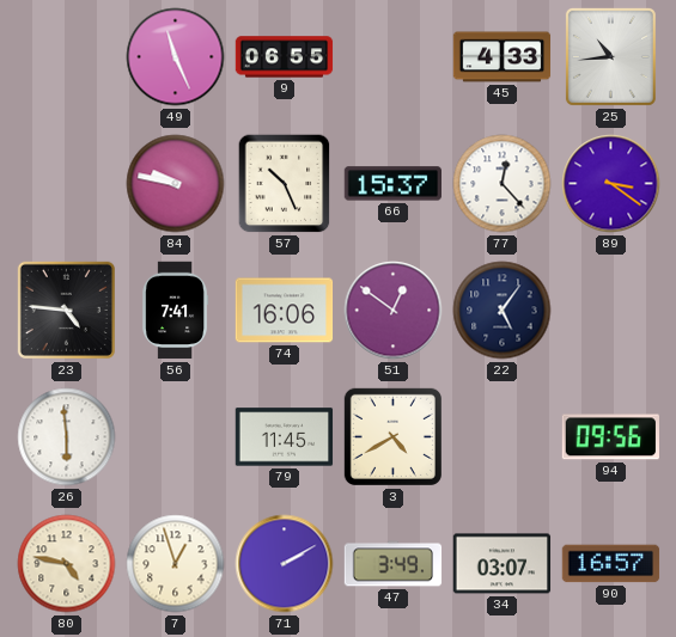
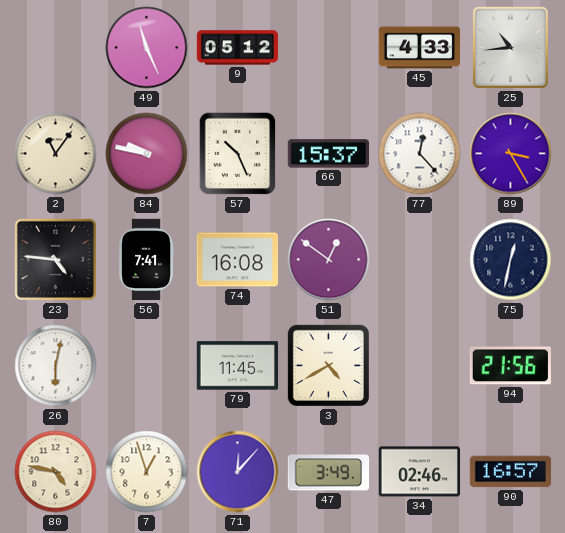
9: 06:55 -> 05:12
2: none -> 11:06
89: 3:21 -> 3:25
74: 16:06 -> 16:08
22: 5:06 -> none
75: none -> 12:32
26: 5:59 -> 6:02
94: 09:56 -> 21:56
71: 2:10 -> 12:07
34: 03:07 -> 02:46
